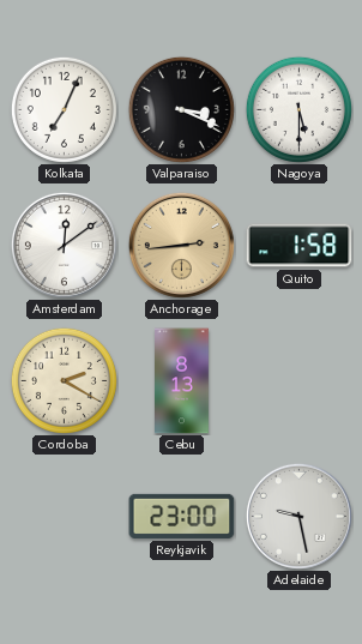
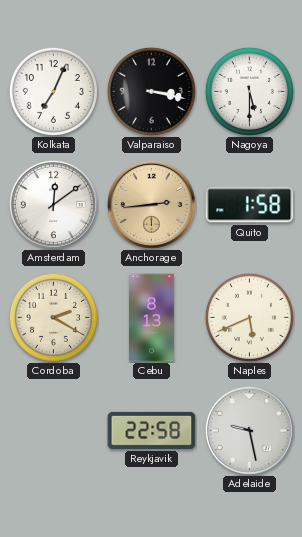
Valparaiso: 3:19 -> 3:17
Naples: none -> 5:41
Reykjavik: 23:00 -> 22:58
